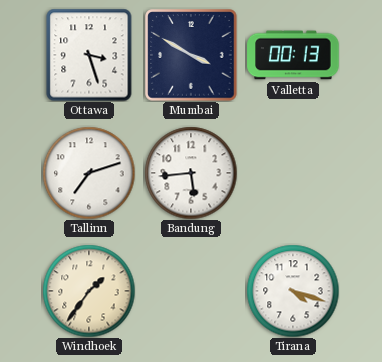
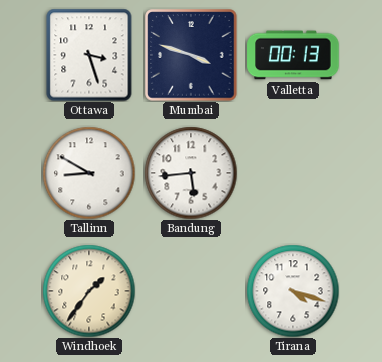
Mumbai: 3:50 -> 3:48
Tallinn: 7:12 -> 8:50
